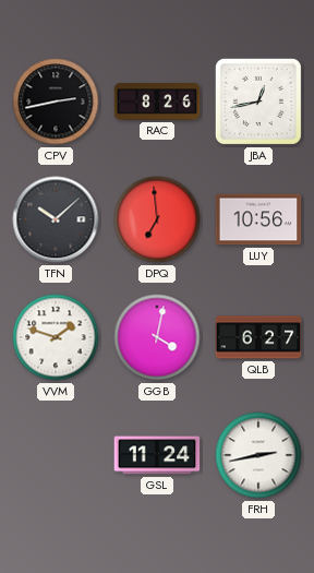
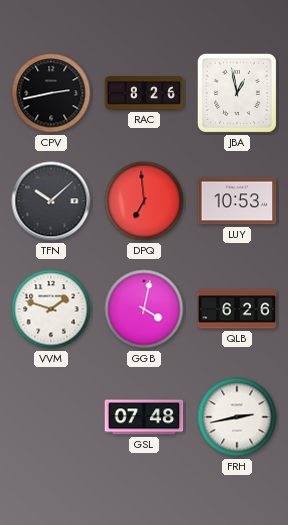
JBA: 12:43 -> 12:58
LUY: 10:56 -> 10:53
QLB: 6:27 -> 6:26
GSL: 11:24 -> 07:48
